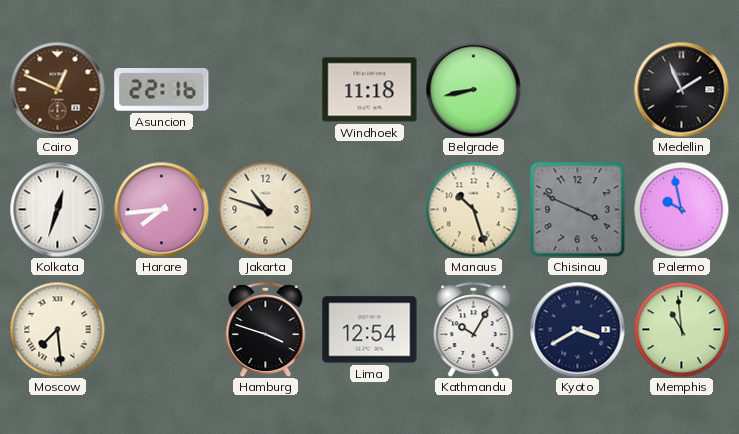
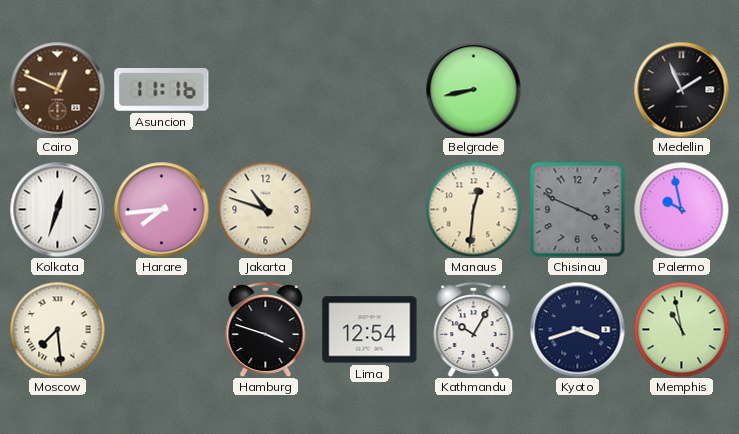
Asuncion: 22:16 -> 11:16
Windhoek: 11:18 -> none
Manaus: 10:27 -> 12:31
Kyoto: 3:40 -> 3:42
Memphis: 10:59 -> 10:58
